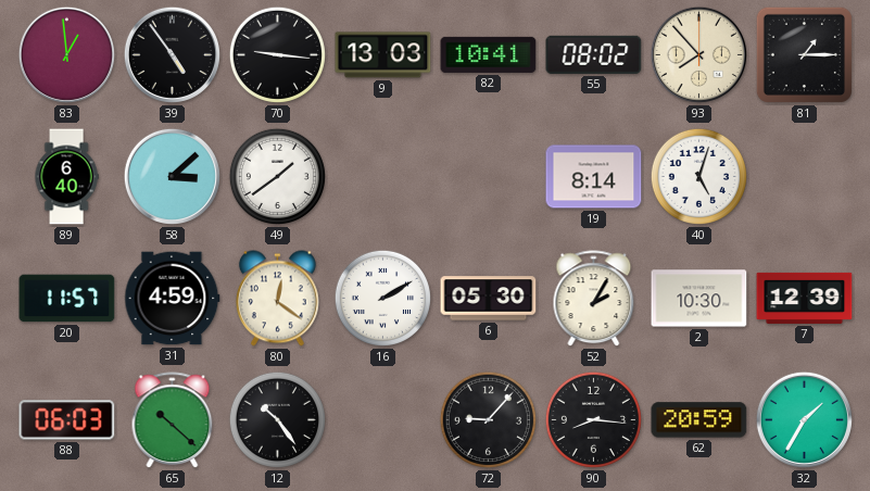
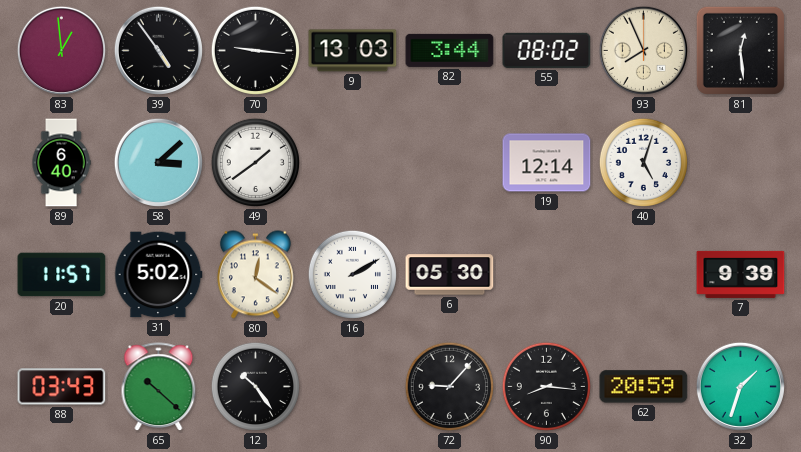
82: 10:41 -> 3:44
93: 7:53 -> 7:56
81: 1:15 -> 12:29
19: 8:14 -> 12:14
31: 4:59 -> 5:02
52: 2:05 -> none
2: 10:30 -> none
7: 12:39 -> 9:39
88: 06:03 -> 03:43
32: 1:35 -> 1:33
